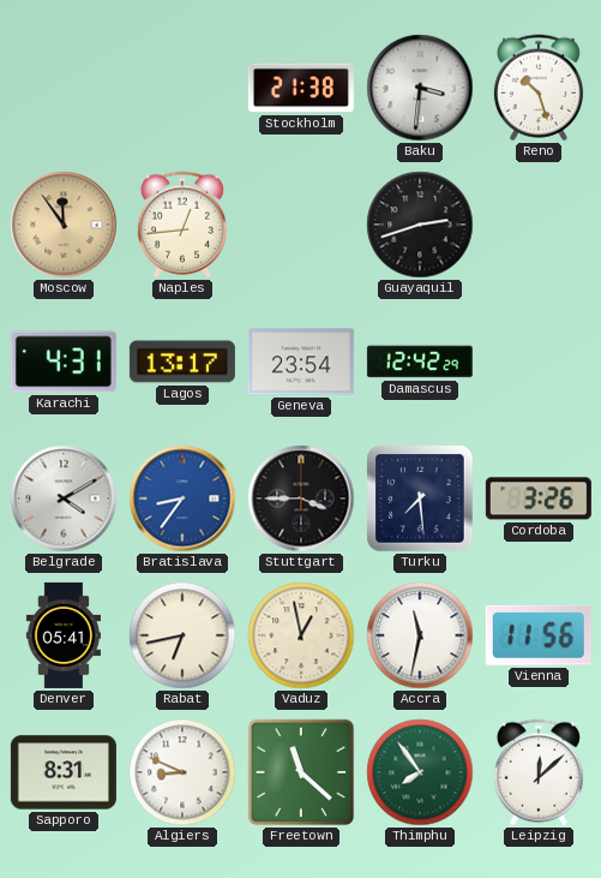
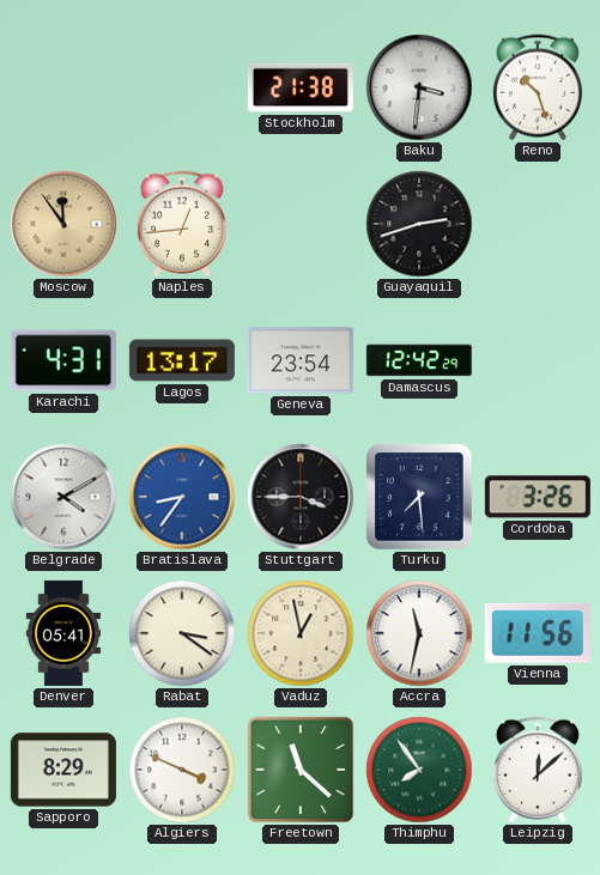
Rabat: 6:43 -> 3:21
Sapporo: 8:31 -> 8:29
Algiers: 8:49 -> 3:49
